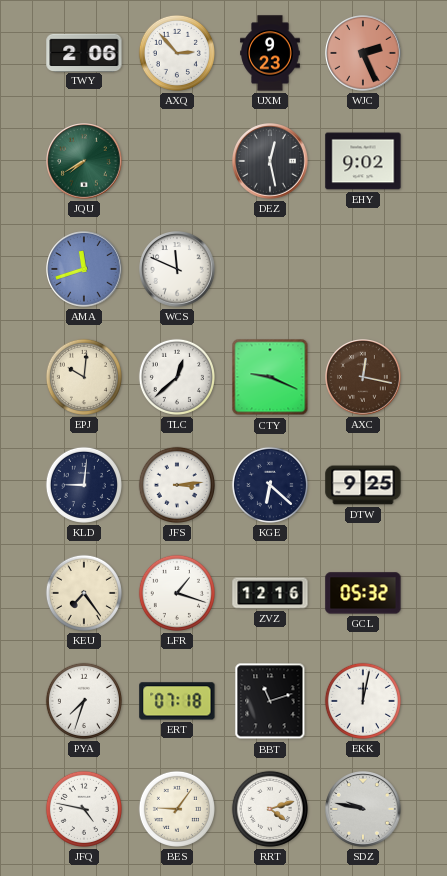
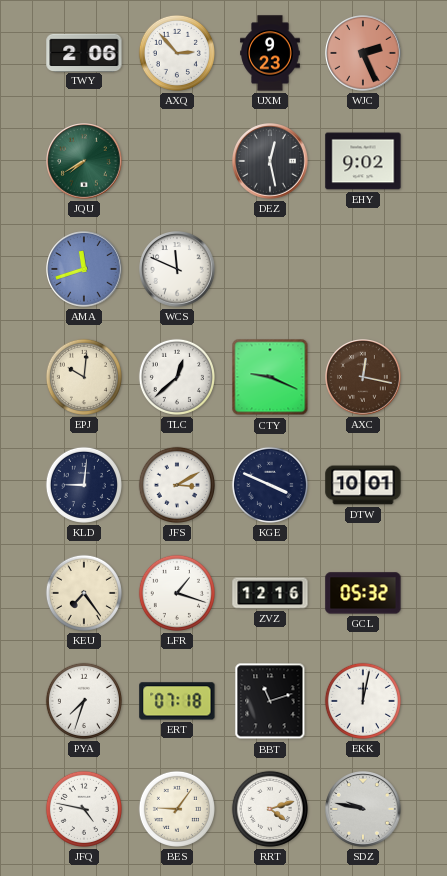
JFS: 3:14 -> 3:10
KGE: 6:22 -> 3:49
DTW: 9:25 -> 10:01
